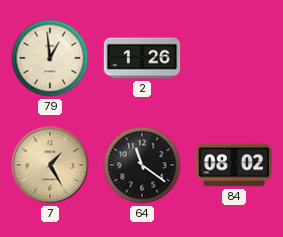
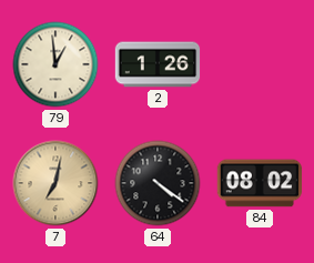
7: 1:25 -> 7:02
64: 11:21 -> 4:21
